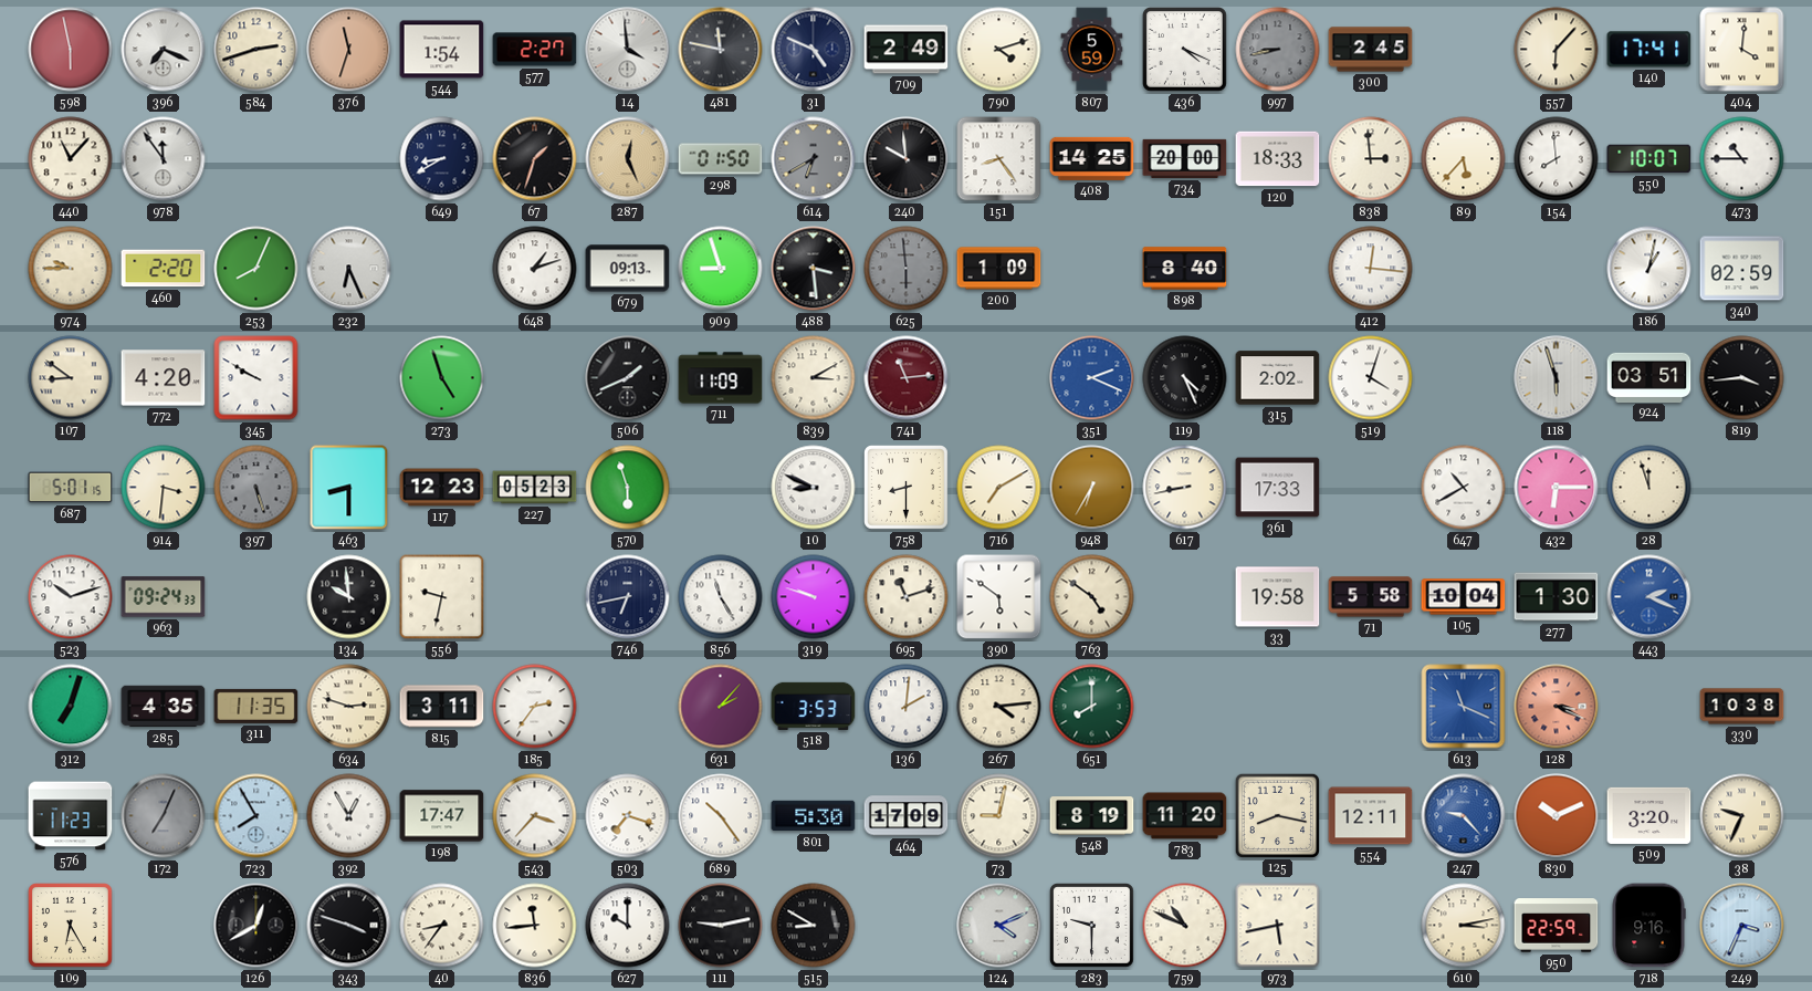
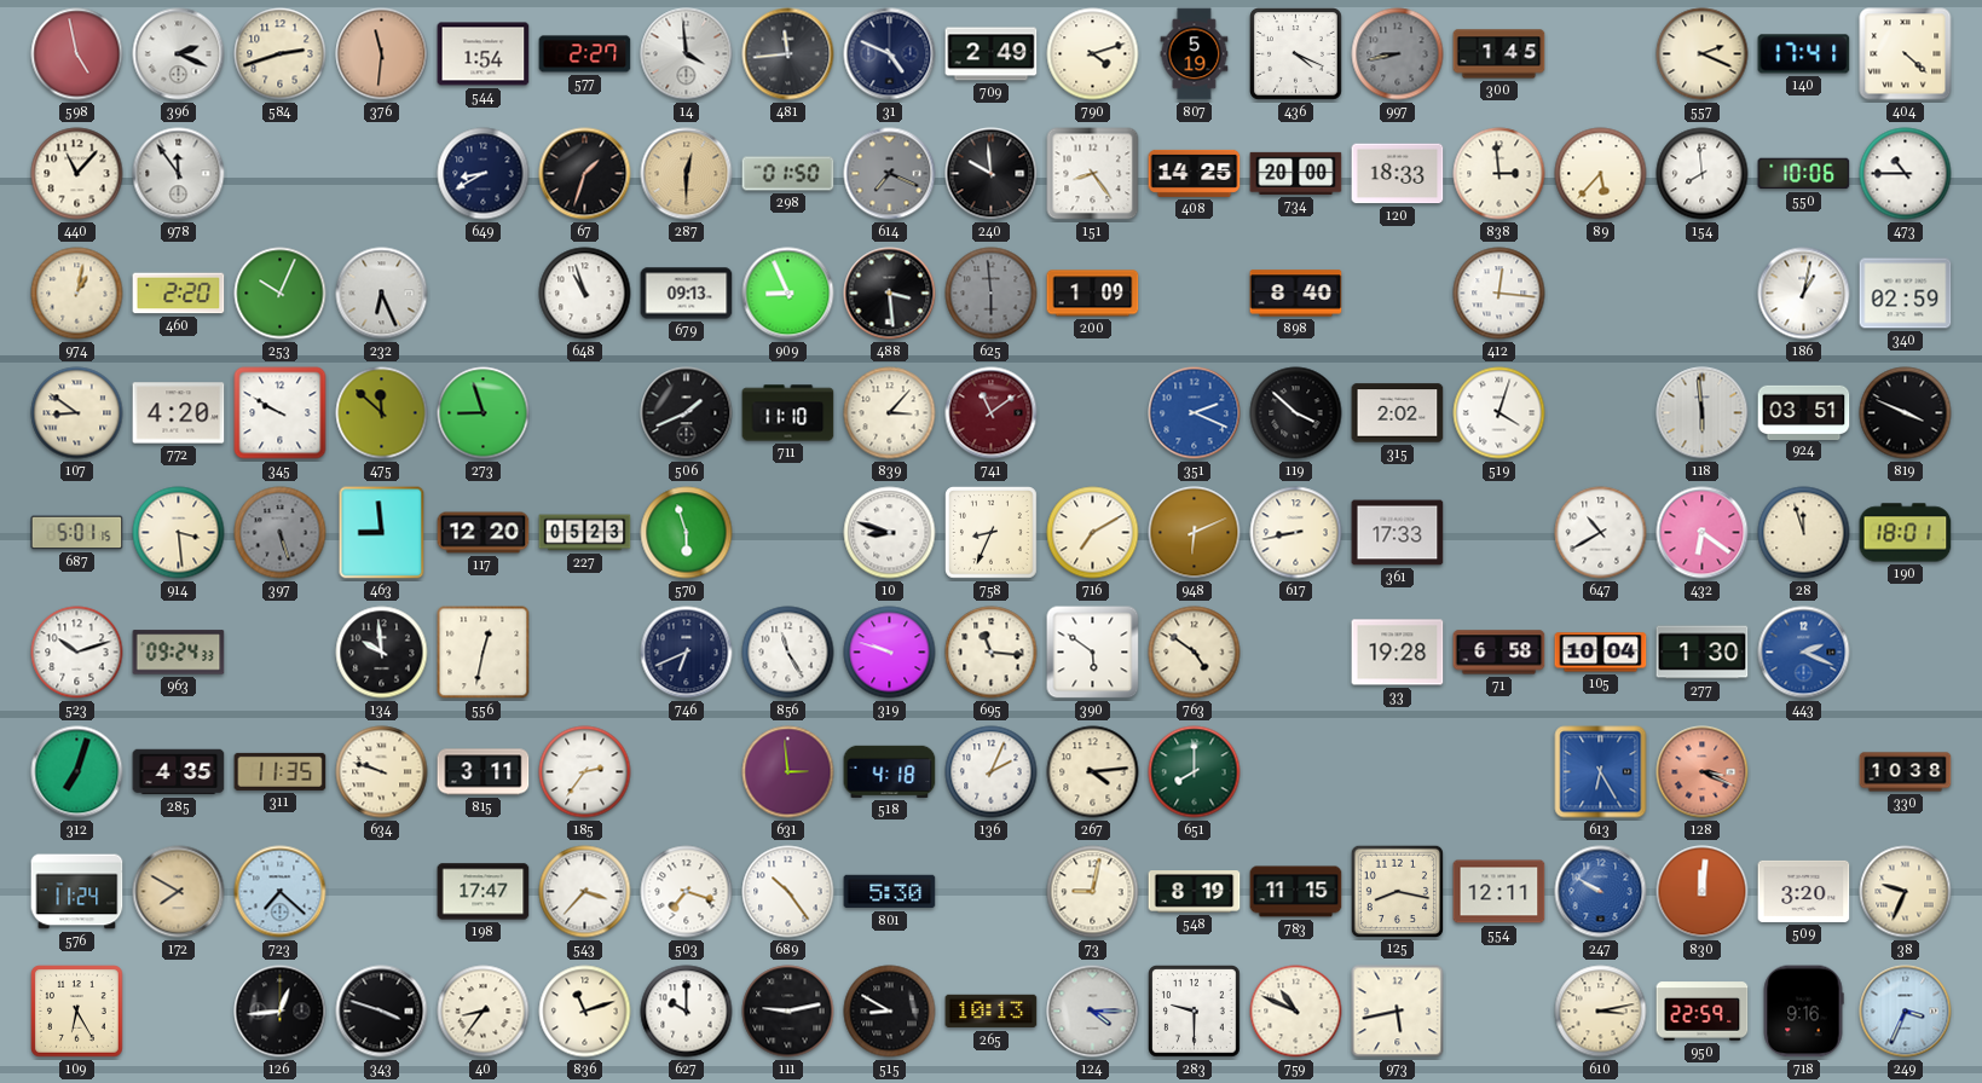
598: 5:58 -> 4:58
396: 7:19 -> 2:19
376: 11:33 -> 11:31
481: 11:47 -> 11:44
807: 5:59 -> 5:19
300: 2:45 -> 1:45
557: 6:07 -> 2:19
404: 4:01 -> 4:22
287: 12:26 -> 12:30
614: 6:40 -> 7:19
550: 10:07 -> 10:06
974: 9:45 -> 1:02
253: 8:04 -> 10:04
648: 1:12 -> 10:57
909: 8:57 -> 8:56
475: none -> 11:52
273: 4:57 -> 8:57
711: 11:09 -> 11:10
839: 3:10 -> 3:07
741: 11:14 -> 11:09
119: 4:26 -> 3:52
118: 5:57 -> 5:59
819: 3:44 -> 3:49
914: 3:31 -> 3:29
463: 8:30 -> 8:59
117: 12:23 -> 12:20
10: 8:49 -> 8:48
758: 8:30 -> 8:34
948: 6:35 -> 6:11
432: 6:15 -> 6:21
190: none -> 18:01
556: 9:32 -> 12:32
746: 6:43 -> 6:41
695: 11:12 -> 11:16
33: 19:58 -> 19:28
71: 5:58 -> 6:58
634: 2:48 -> 9:48
631: 2:07 -> 2:59
518: 3:53 -> 4:18
136: 2:01 -> 2:04
613: 11:19 -> 6:25
576: 11:23 -> 11:24
172: 7:04 -> 7:50
172 dial: grey -> champagne
723: 7:55 -> 7:22
392: 12:55 -> none
464: 17:09 -> none
783: 11:20 -> 11:15
247: 9:23 -> 9:50
830: 10:11 -> 12:01
126: 12:40 -> 12:44
836: 11:44 -> 11:12
265: none -> 10:13
124: 4:11 -> 4:15
